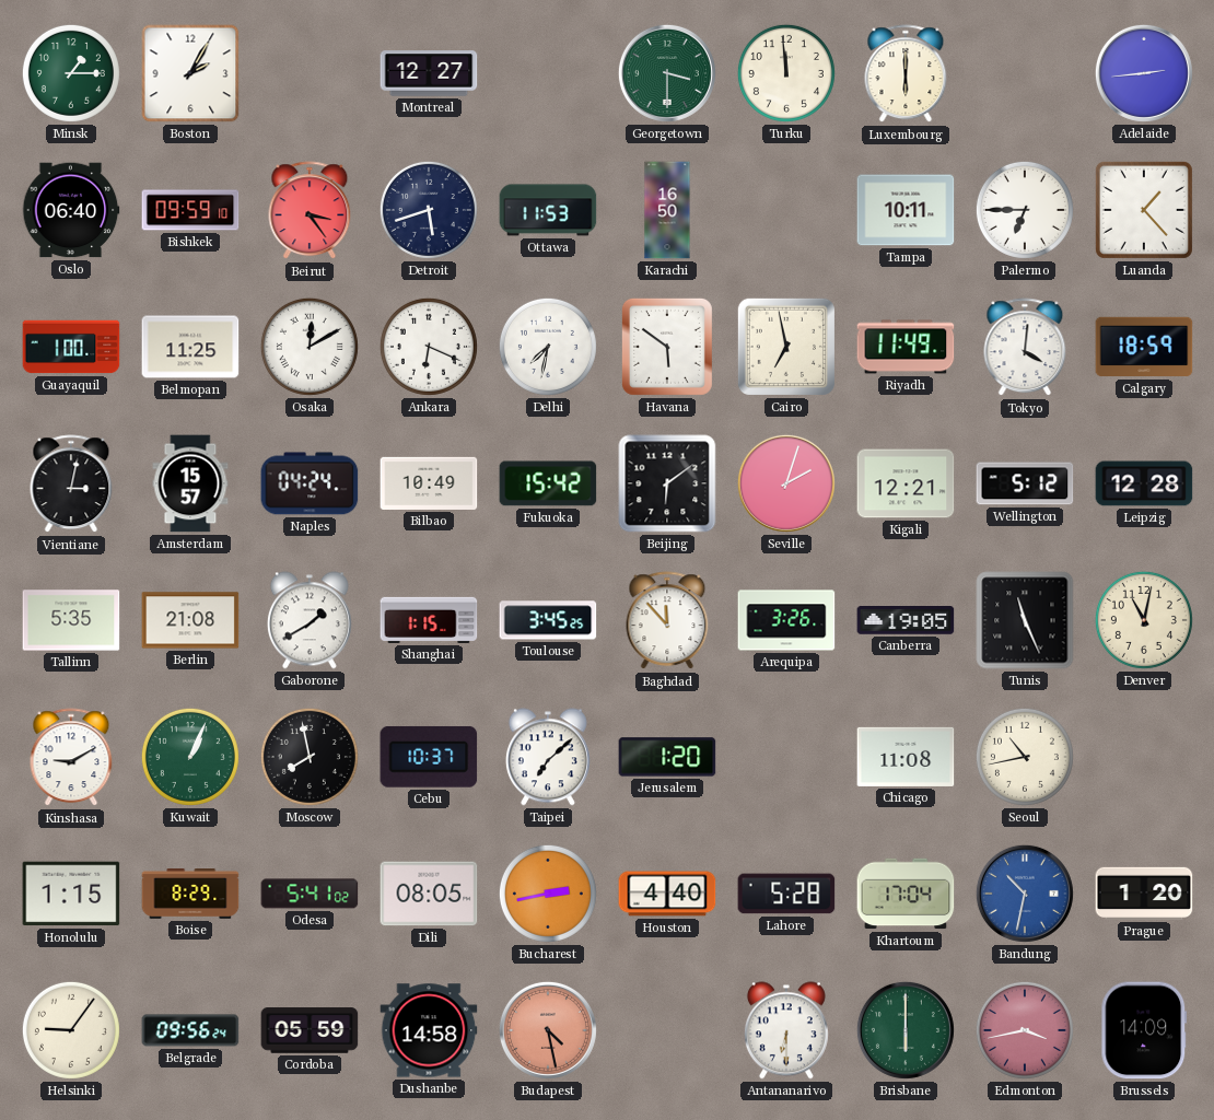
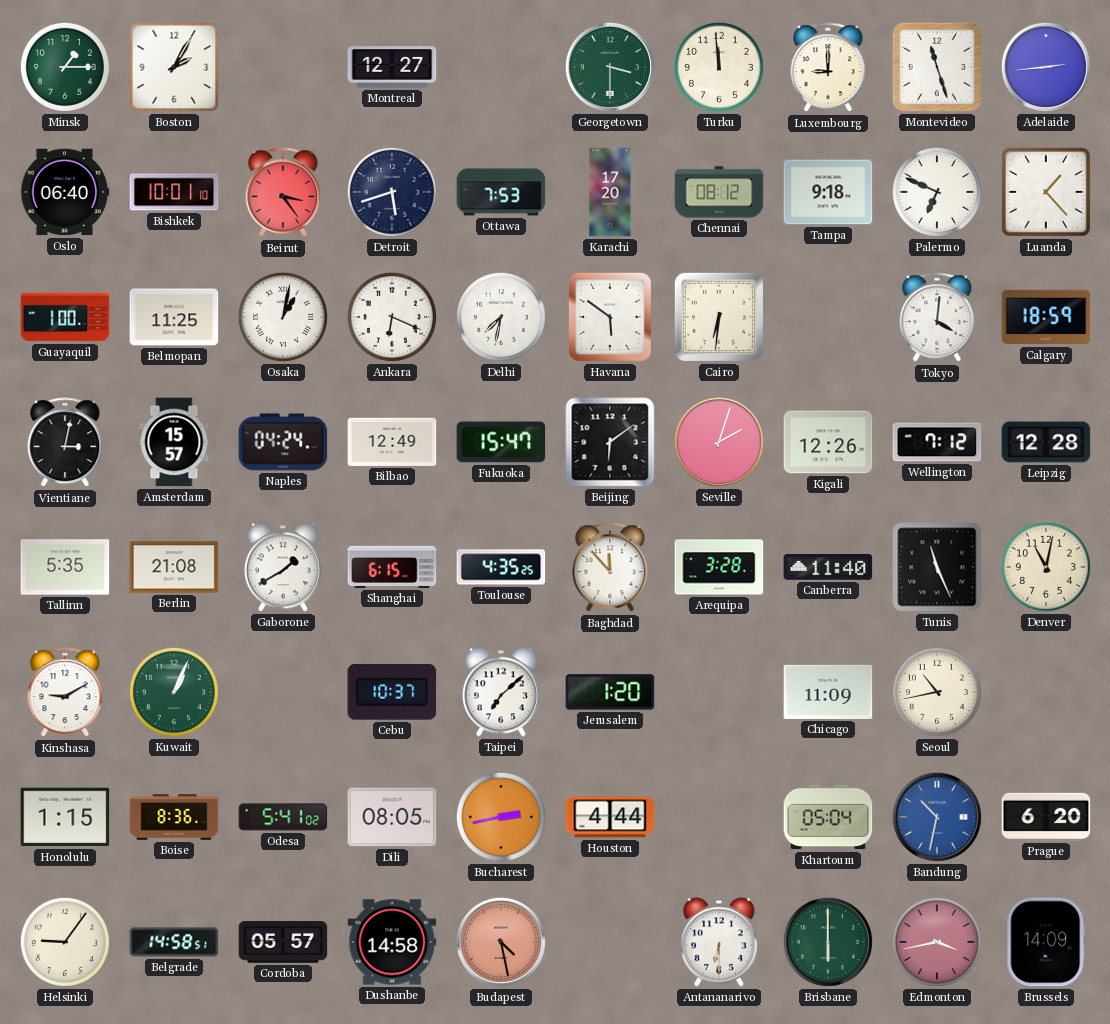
Luxembourg: 6:00 -> 9:00
Montevideo: none -> 11:27
Bishkek: 09:59 -> 10:01
Ottawa: 11:53 -> 7:53
Karachi: 16:50 -> 17:20
Chennai: none -> 08:12
Tampa: 10:11 -> 9:18
Palermo: 6:45 -> 6:49
Osaka: 12:10 -> 1:02
Cairo: 6:58 -> 6:31
Riyadh: 11:49 -> none
Bilbao: 10:49 -> 12:49
Fukuoka: 15:42 -> 15:47
Kigali: 12:21 -> 12:26
Wellington: 5:12 -> 7:12
Shanghai: 1:15 -> 6:15
Toulouse: 3:45 -> 4:35
Arequipa: 3:26 -> 3:28
Canberra: 19:05 -> 11:40
Moscow: 7:58 -> none
Chicago: 11:08 -> 11:09
Boise: 8:29 -> 8:36
Houston: 4:40 -> 4:44
Lahore: 5:28 -> none
Khartoum: 17:04 -> 05:04
Prague: 1:20 -> 6:20
Belgrade: 09:56 -> 14:58
Cordoba: 05:59 -> 05:57
